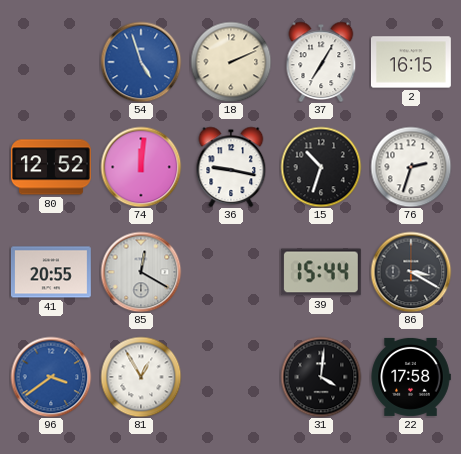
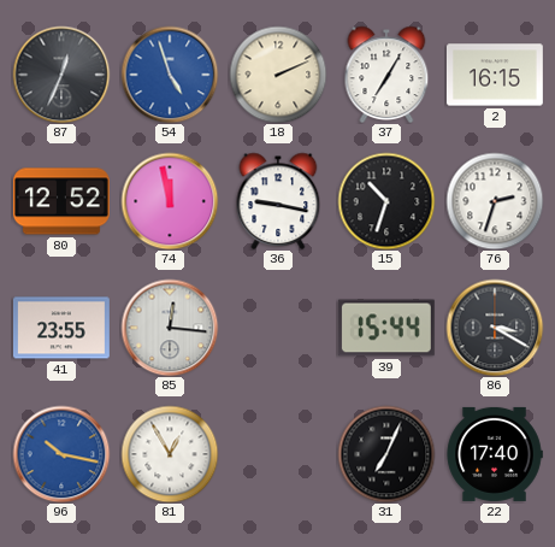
87: none -> 12:34
74: 12:01 -> 11:58
41: 20:55 -> 23:55
85: 12:20 -> 12:16
96: 3:39 -> 10:17
31: 4:01 -> 7:04
22: 17:58 -> 17:40
